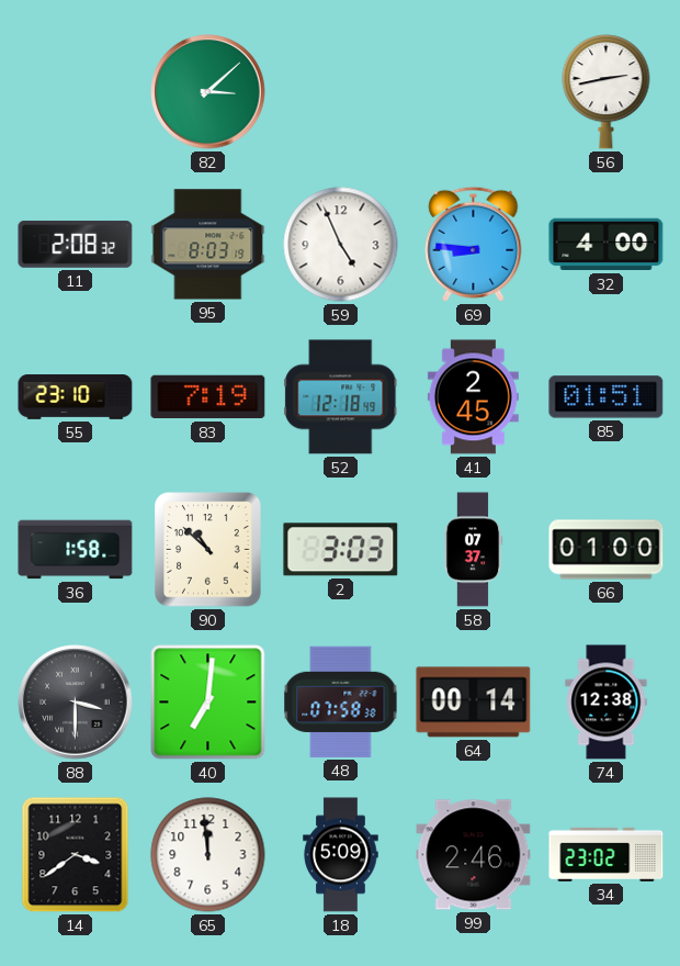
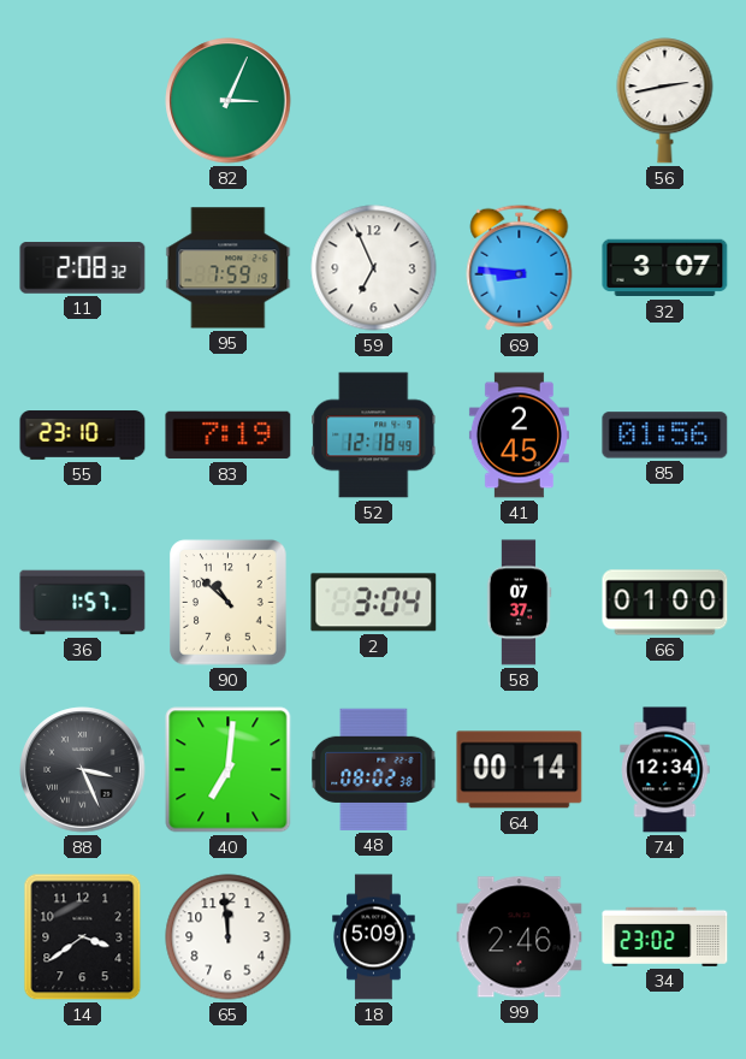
82: 3:08 -> 3:04
95: 8:03 -> 7:59
59: 4:56 -> 6:56
32: 4:00 -> 3:07
85: 01:51 -> 01:56
36: 1:58 -> 1:57
2: 3:03 -> 3:04
88: 3:30 -> 3:26
48: 07:58 -> 08:02
74: 12:38 -> 12:34
